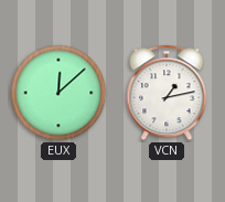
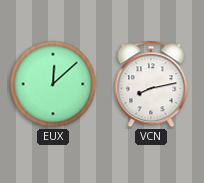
VCN: 1:13 -> 8:13
